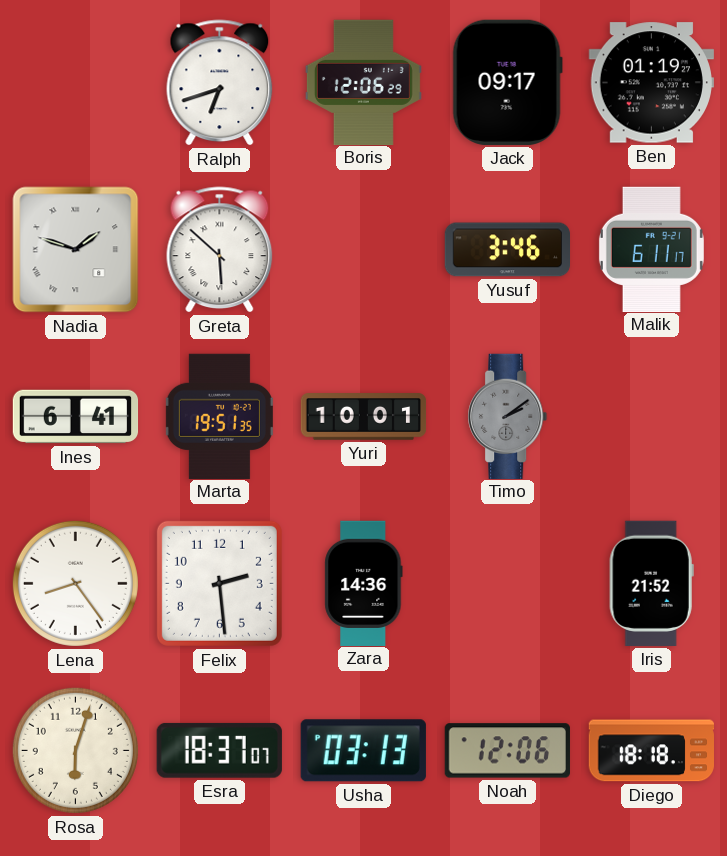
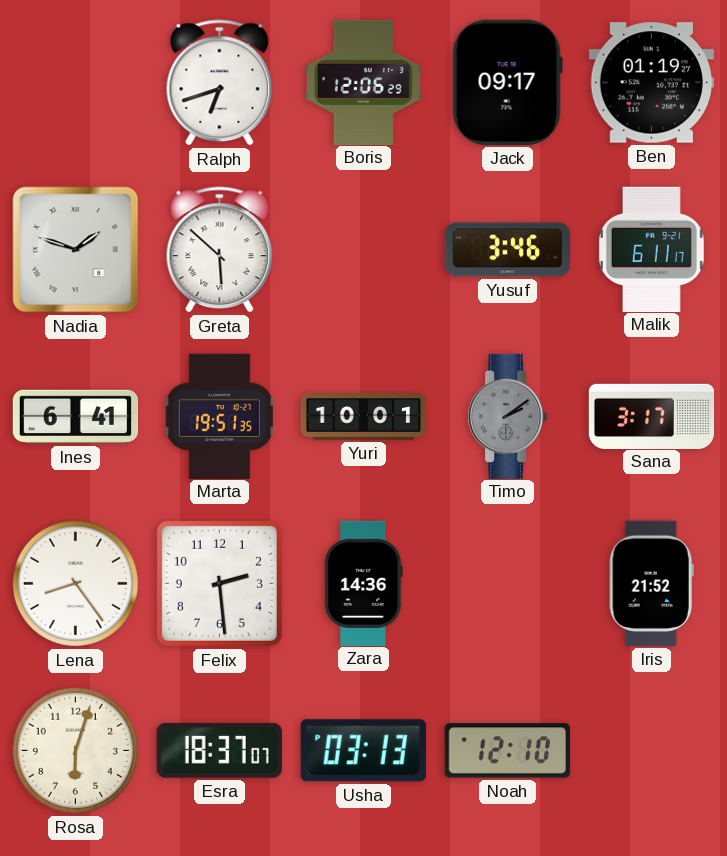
Sana: none -> 3:17
Noah: 12:06 -> 12:10
Diego: 18:18 -> none
